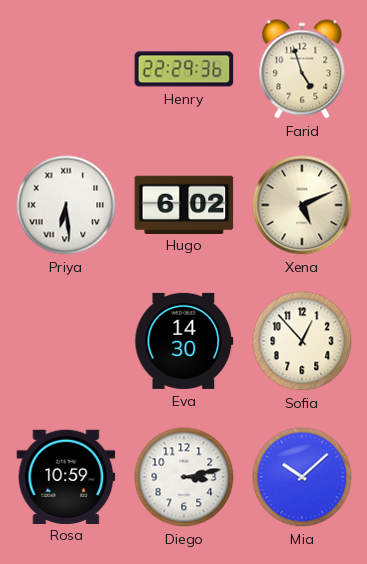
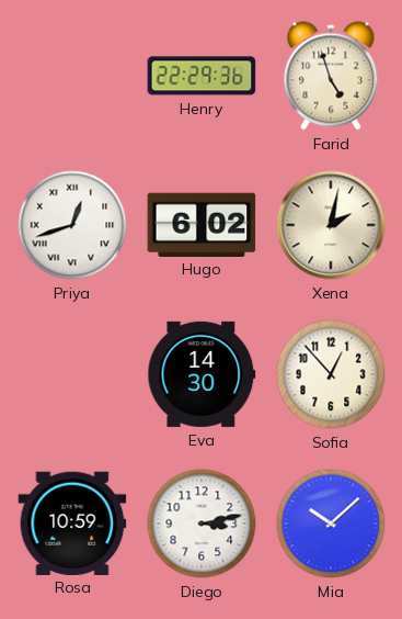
Priya: 6:29 -> 12:42
Xena: 5:11 -> 2:02
